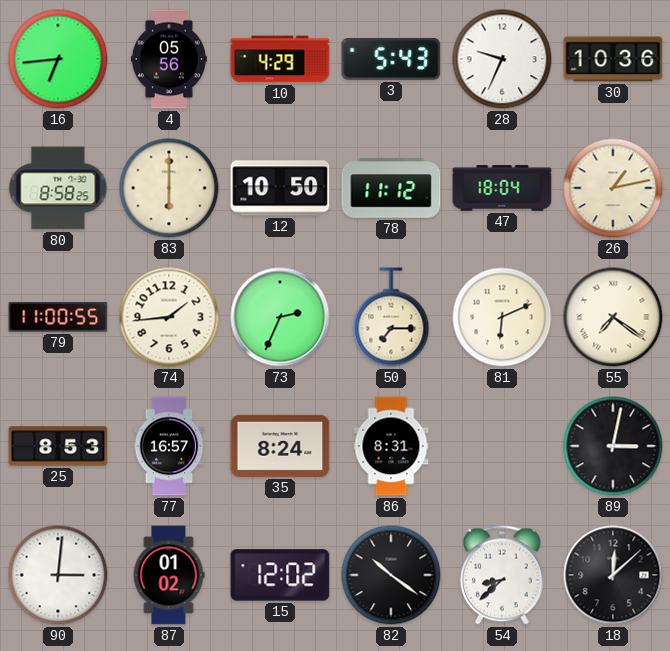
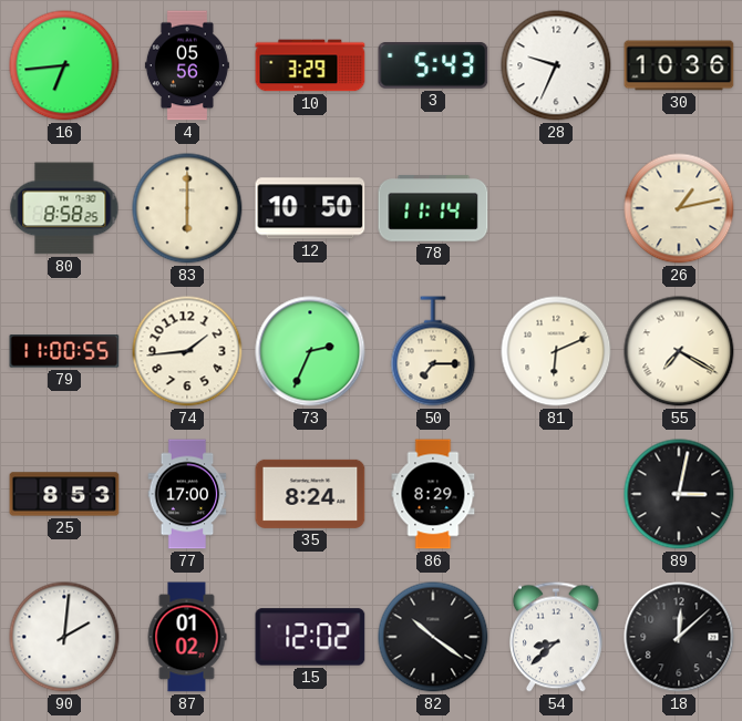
10: 4:29 -> 3:29
78: 11:12 -> 11:14
47: 18:04 -> none
55: 7:21 -> 7:20
77: 16:57 -> 17:00
86: 8:31 -> 8:29
90: 3:01 -> 2:01
